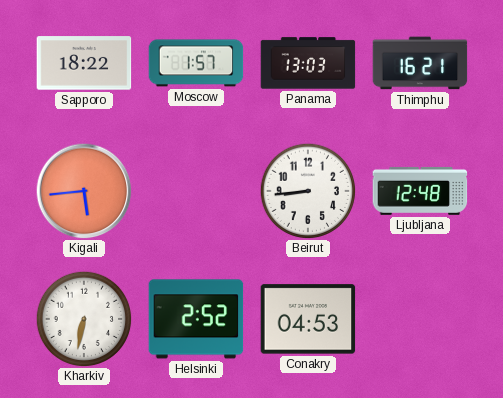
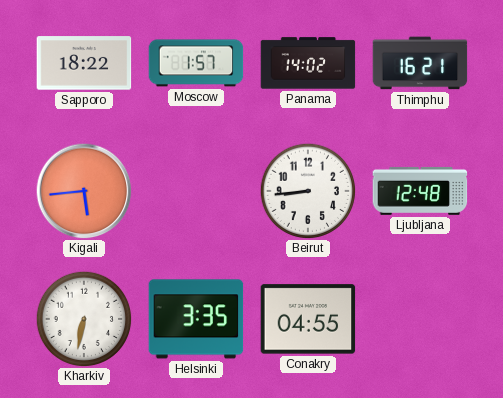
Panama: 13:03 -> 14:02
Helsinki: 2:52 -> 3:35
Conakry: 04:53 -> 04:55
